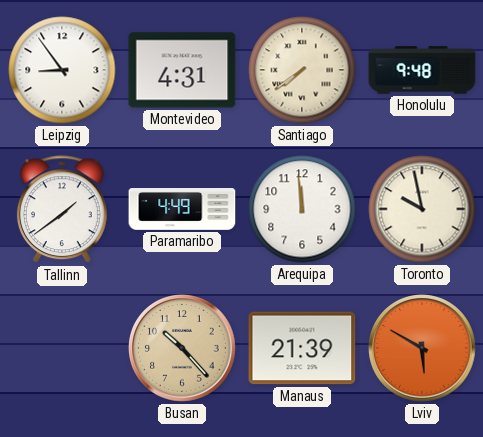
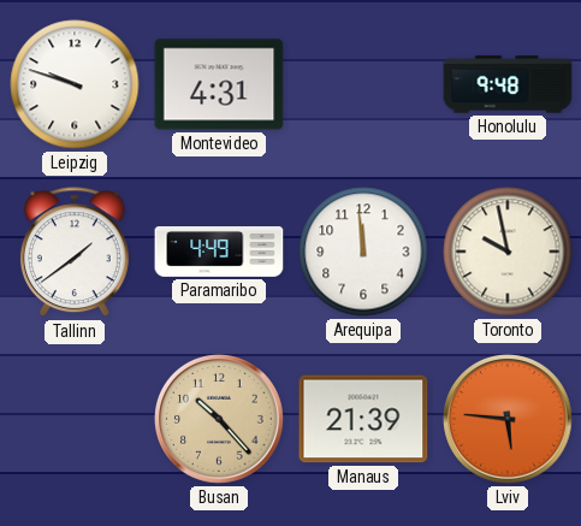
Leipzig: 8:54 -> 9:48
Santiago: 7:39 -> none
Lviv: 5:50 -> 5:46
